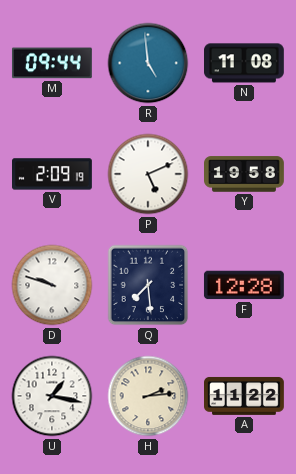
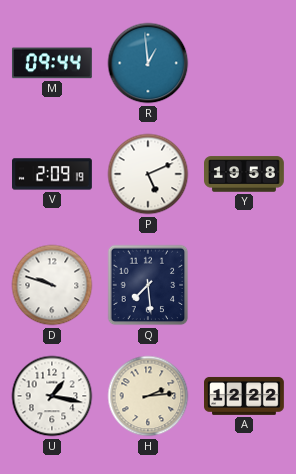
R: 4:59 -> 12:59
N: 11:08 -> none
F: 12:28 -> none
A: 11:22 -> 12:22
